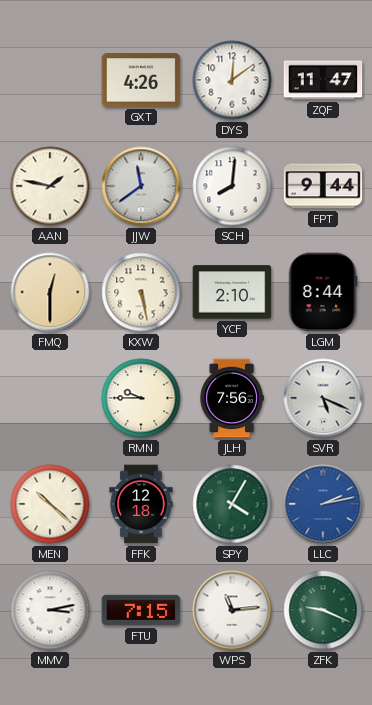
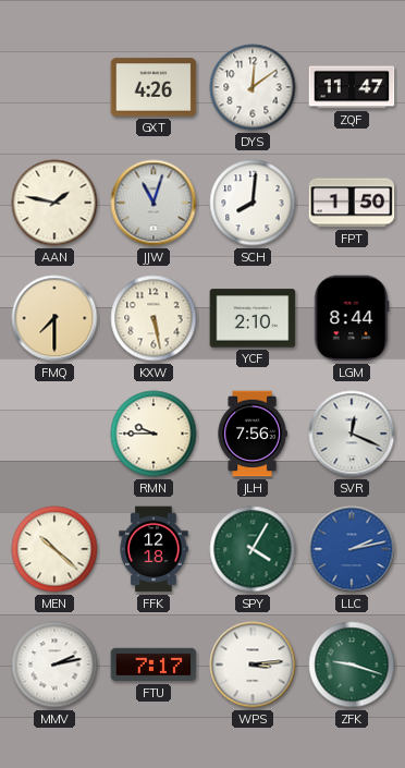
JJW: 11:39 -> 11:03
FPT: 9:44 -> 1:50
FMQ: 12:30 -> 7:30
SVR: 5:19 -> 12:19
MMV: 3:13 -> 2:13
FTU: 7:15 -> 7:17
WPS: 11:14 -> 3:14
ZFK: 9:19 -> 9:18
